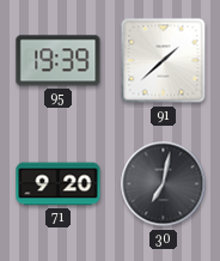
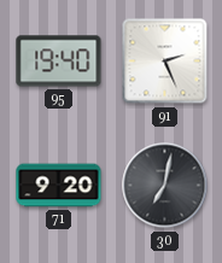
95: 19:39 -> 19:40
91: 1:38 -> 2:26
